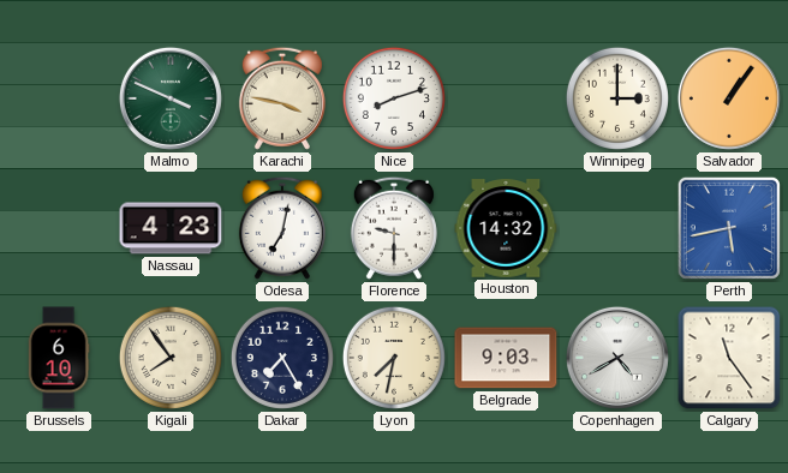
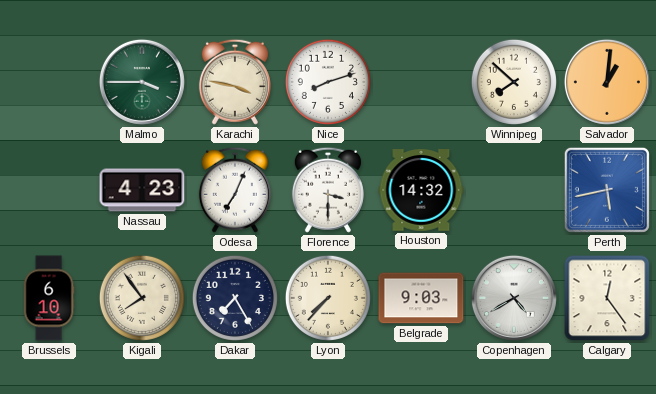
Malmo: 3:49 -> 3:45
Winnipeg: 3:00 -> 7:52
Salvador: 1:06 -> 1:01
Odesa: 7:02 -> 7:04
Florence: 9:30 -> 3:30
Lyon: 7:32 -> 7:37
Calgary: 11:24 -> 12:24
